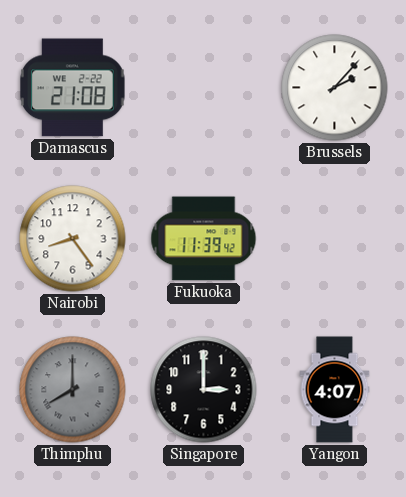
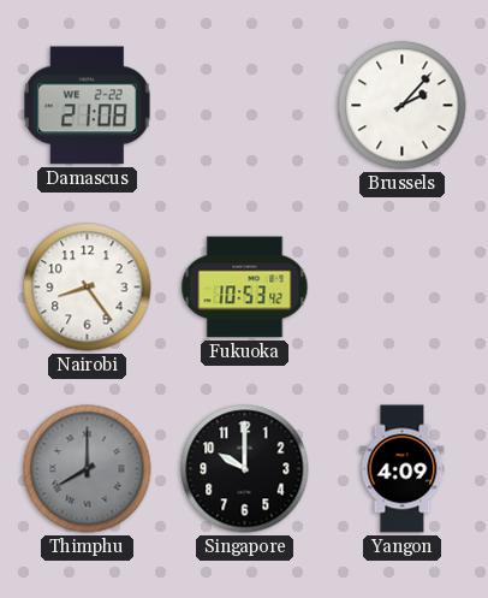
Fukuoka: 11:39 -> 10:53
Singapore: 3:00 -> 10:00
Yangon: 4:07 -> 4:09
